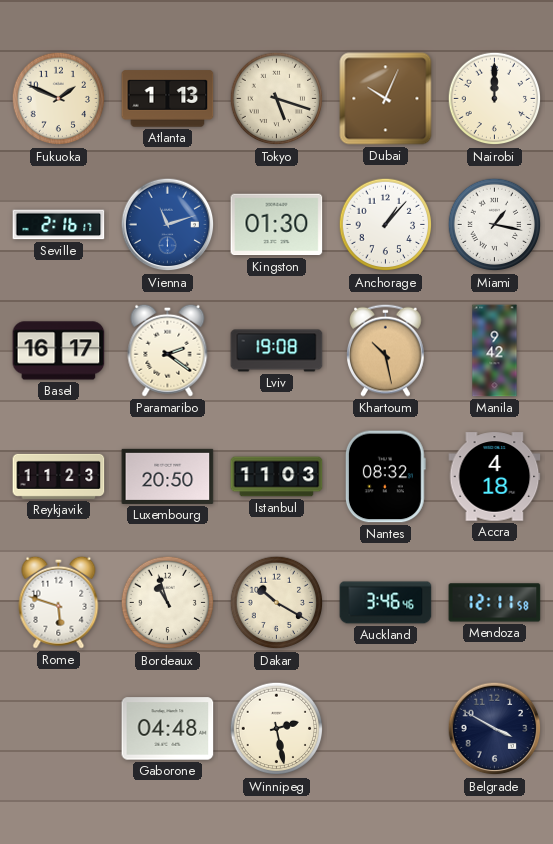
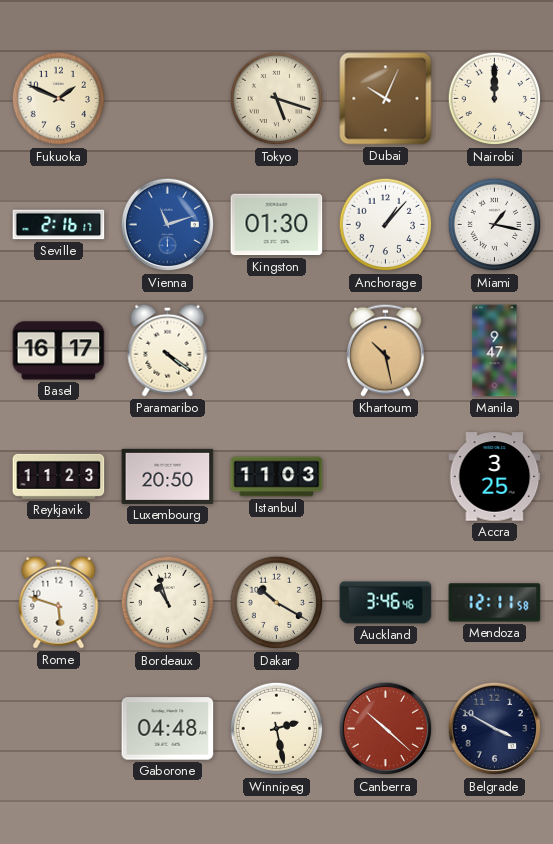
Atlanta: 1:13 -> none
Paramaribo: 2:21 -> 4:21
Lviv: 19:08 -> none
Manila: 9:42 -> 9:47
Nantes: 08:32 -> none
Accra: 4:18 -> 3:25
Canberra: none -> 10:22
